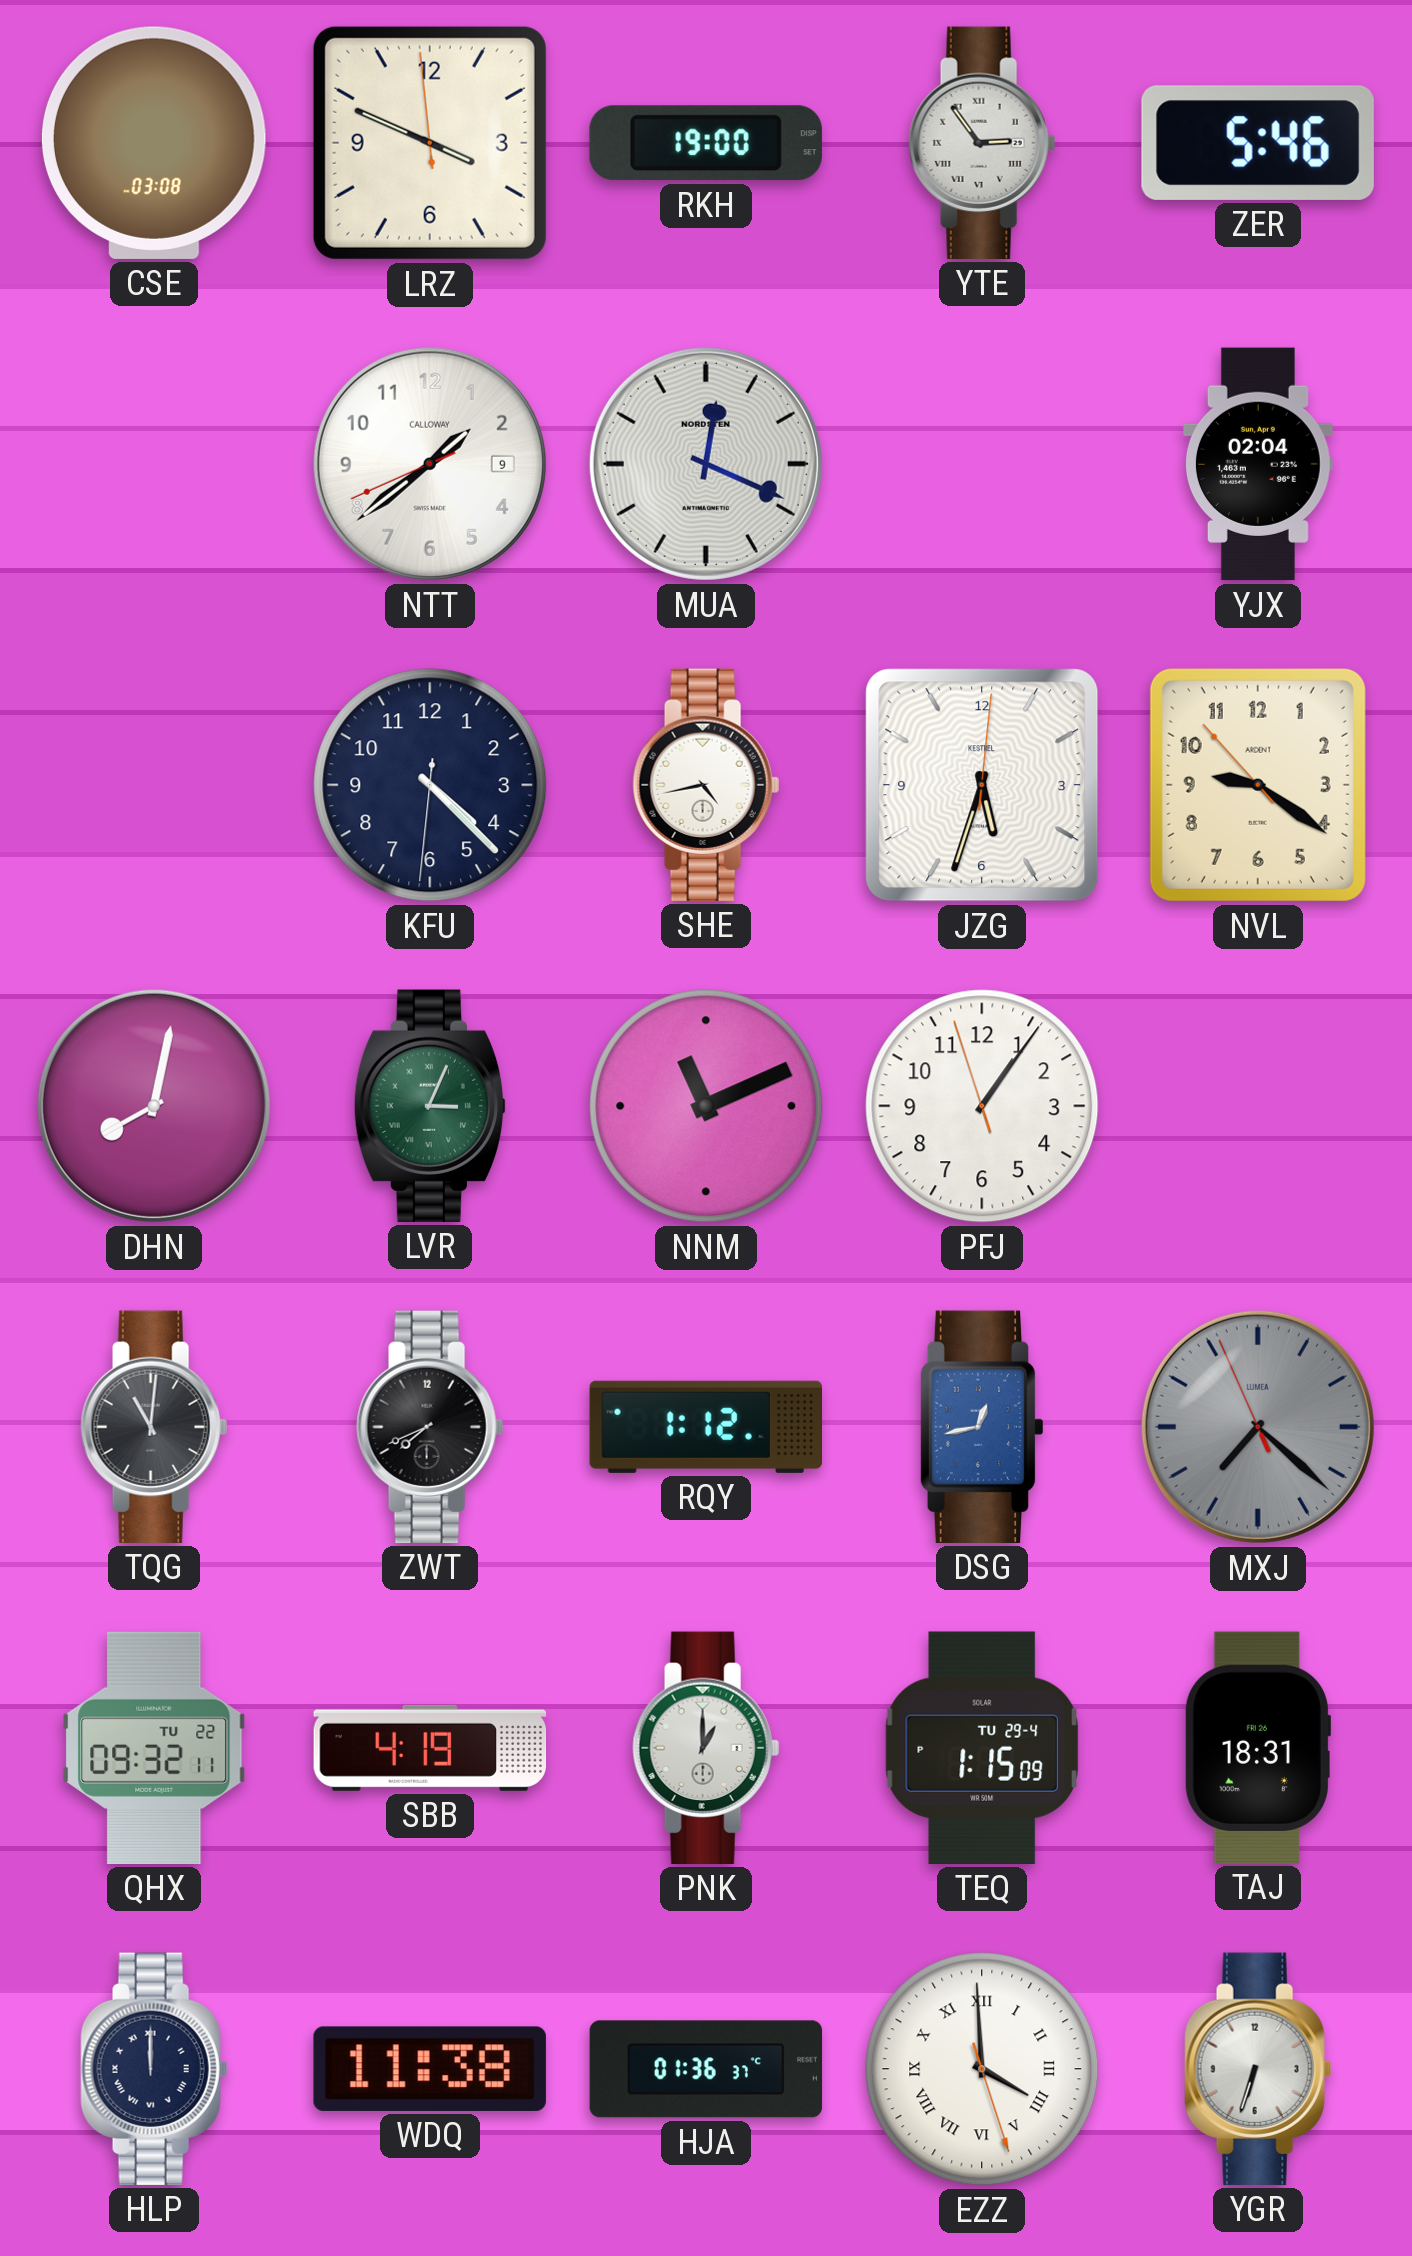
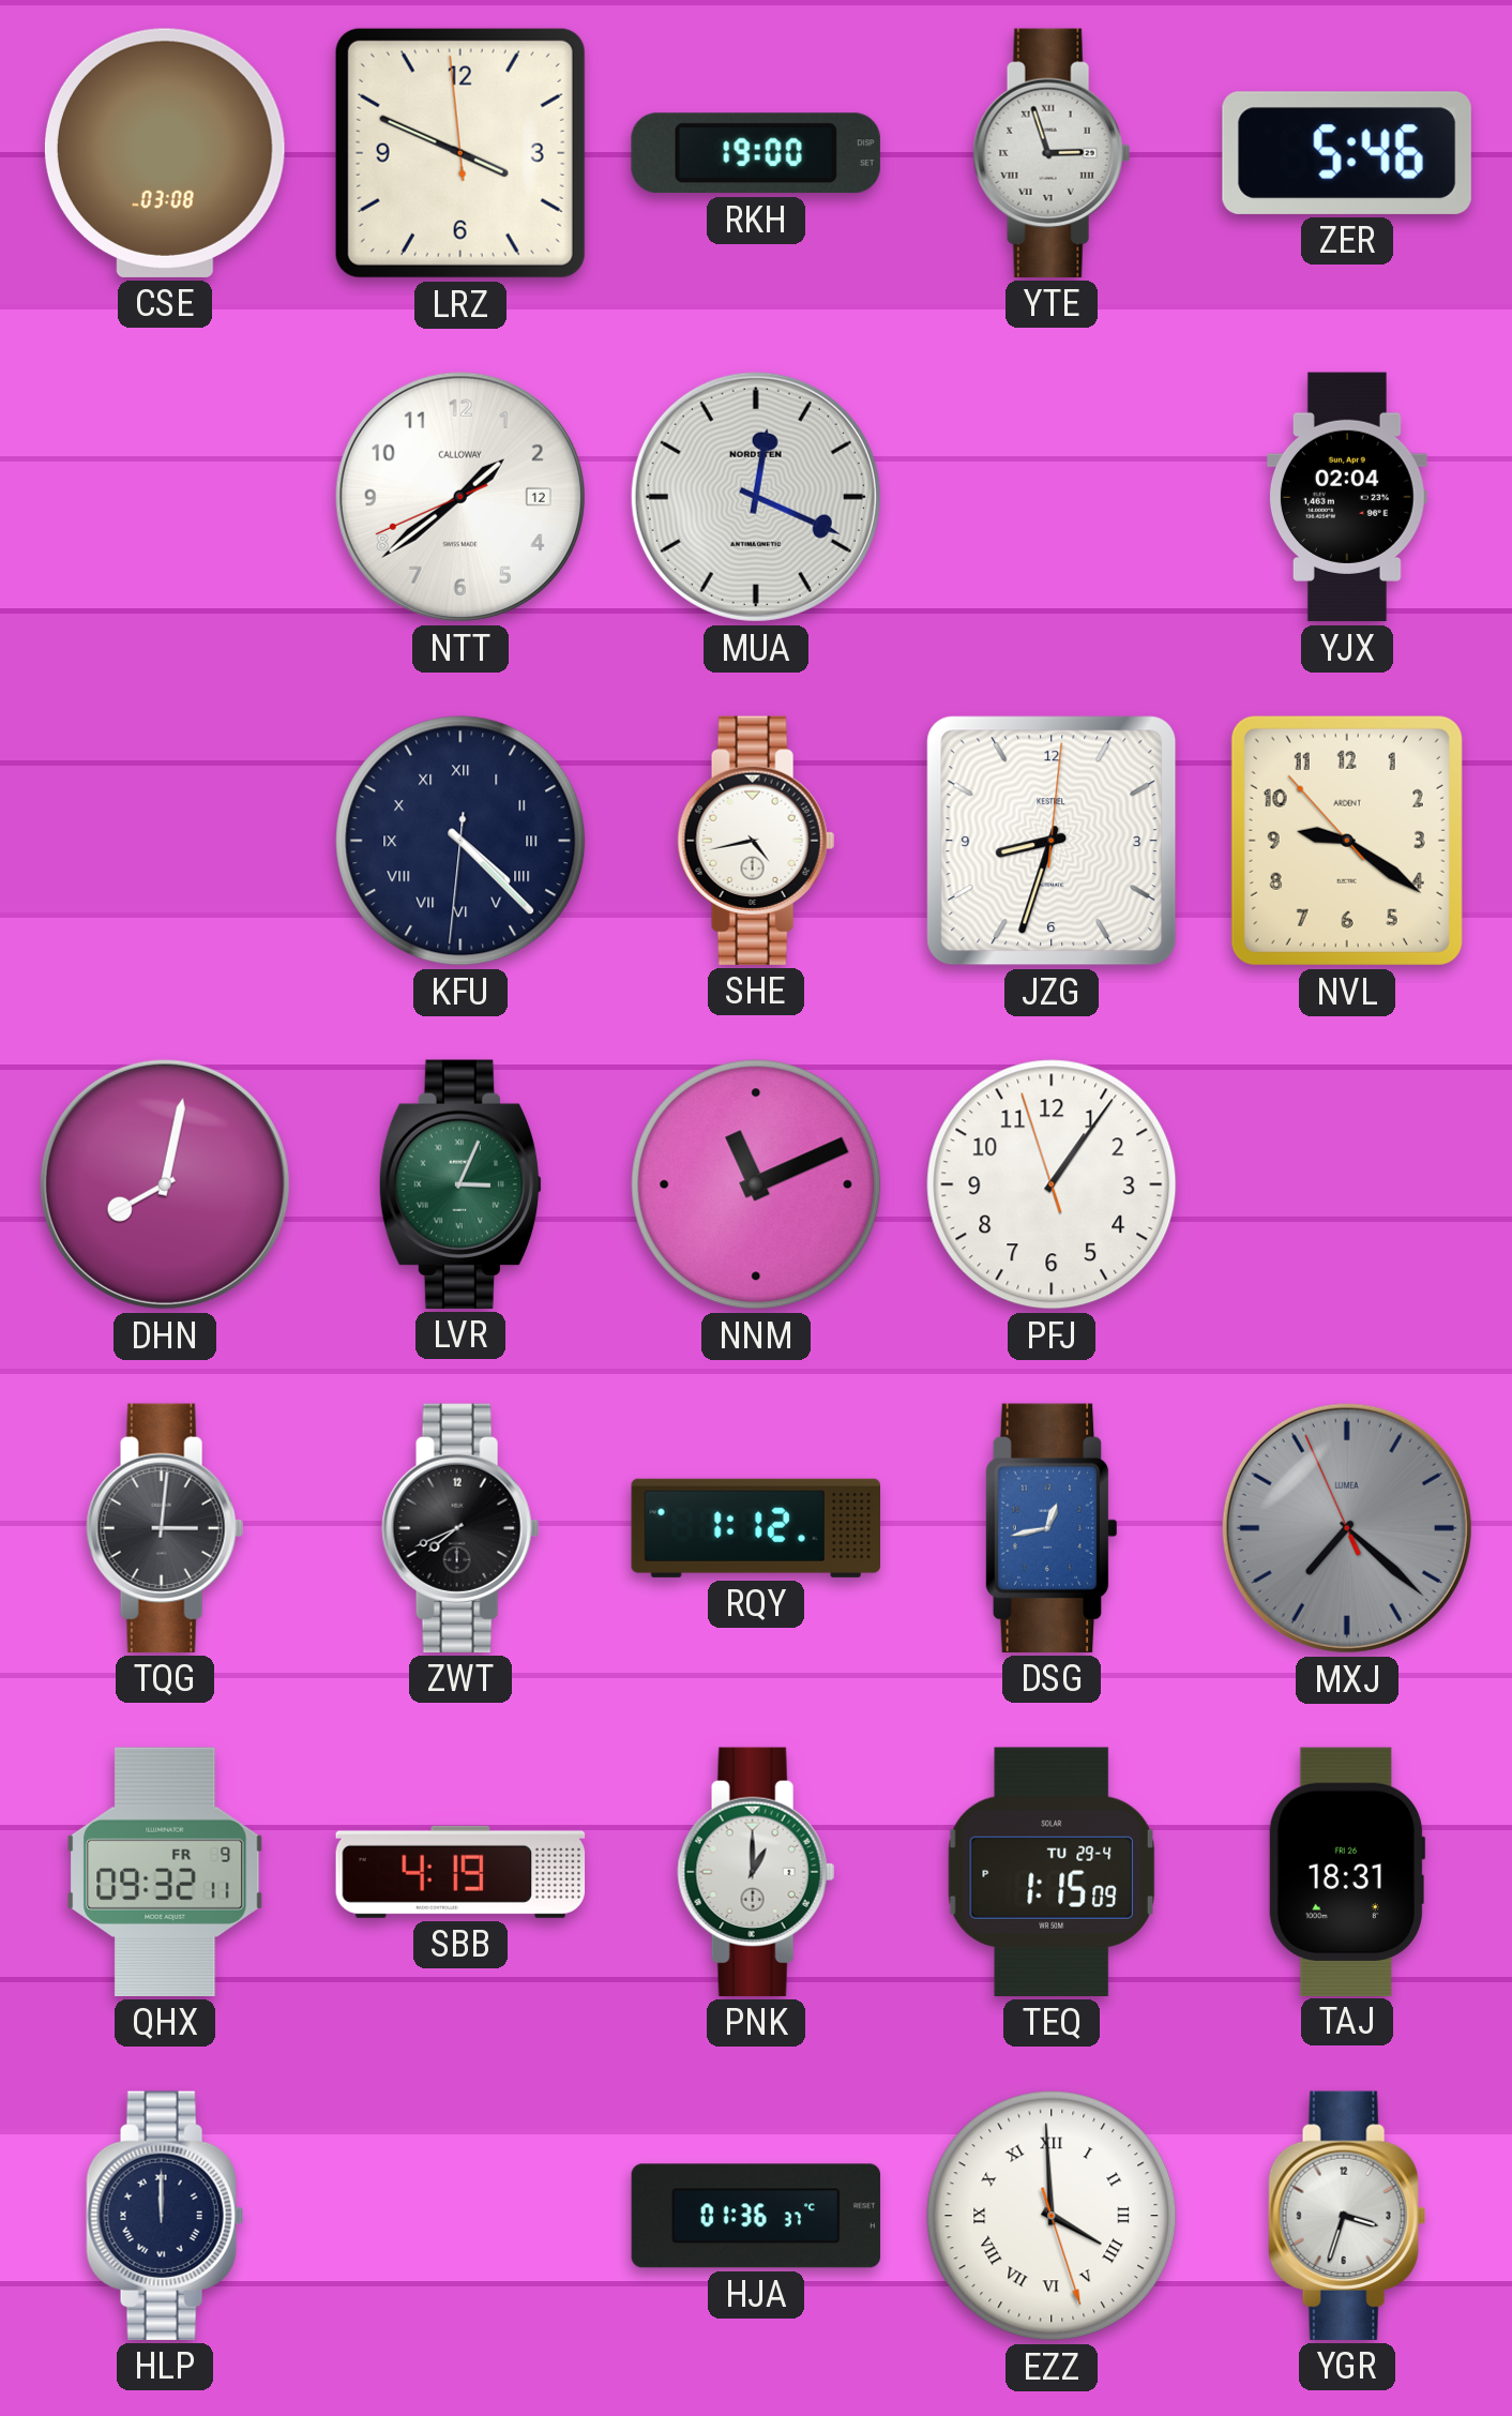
YTE: 2:54 -> 2:57
NTT date: 9 -> 12
KFU numerals: Arabic -> Roman
JZG: 5:33 -> 8:33
TQG: 11:01 -> 3:01
QHX date: TU 22 -> FR 9
WDQ: 11:38 -> none
YGR: 6:33 -> 3:33
